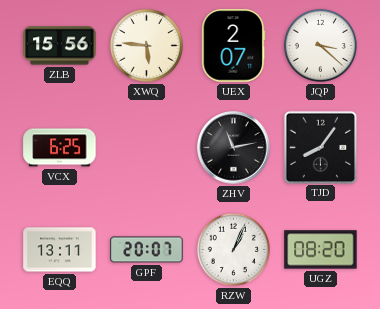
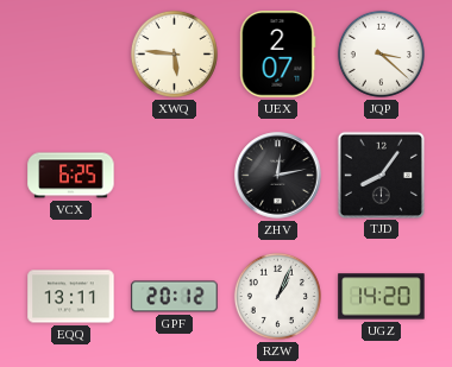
ZLB: 15:56 -> none
ZHV: 11:13 -> 12:13
GPF: 20:07 -> 20:12
UGZ: 08:20 -> 14:20
